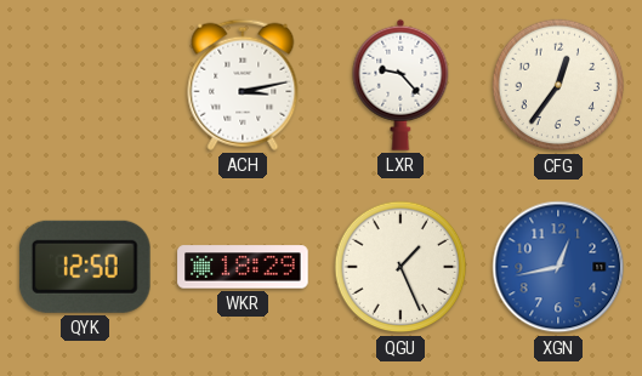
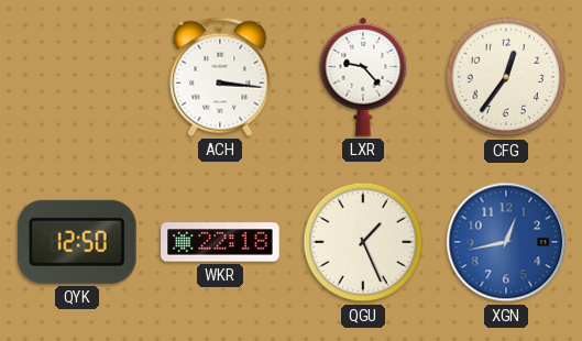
ACH: 3:13 -> 3:16
WKR: 18:29 -> 22:18
